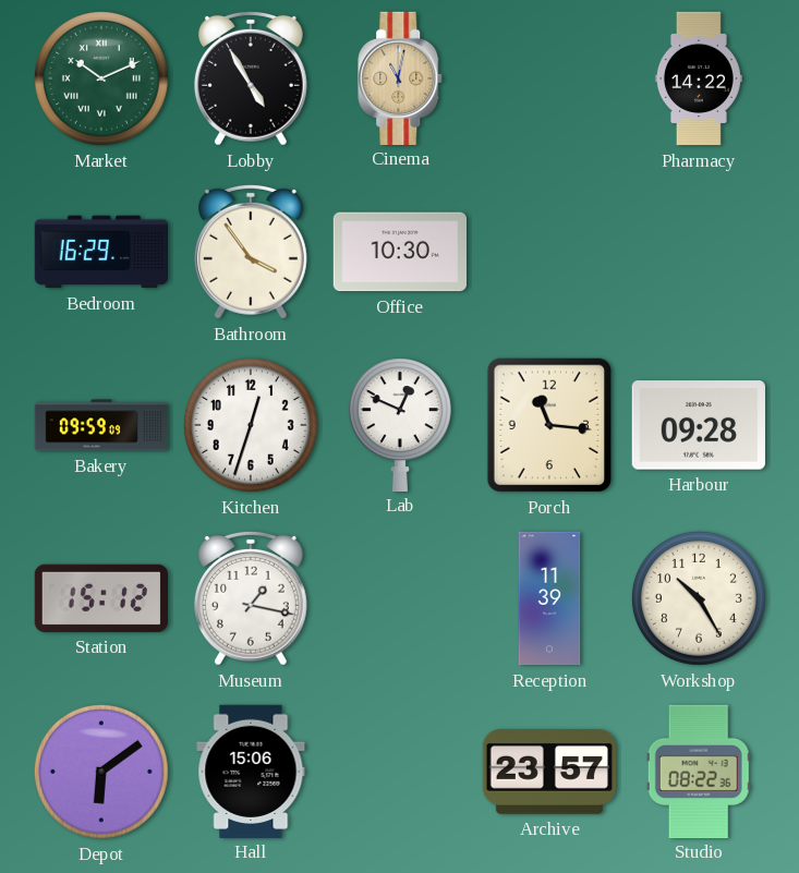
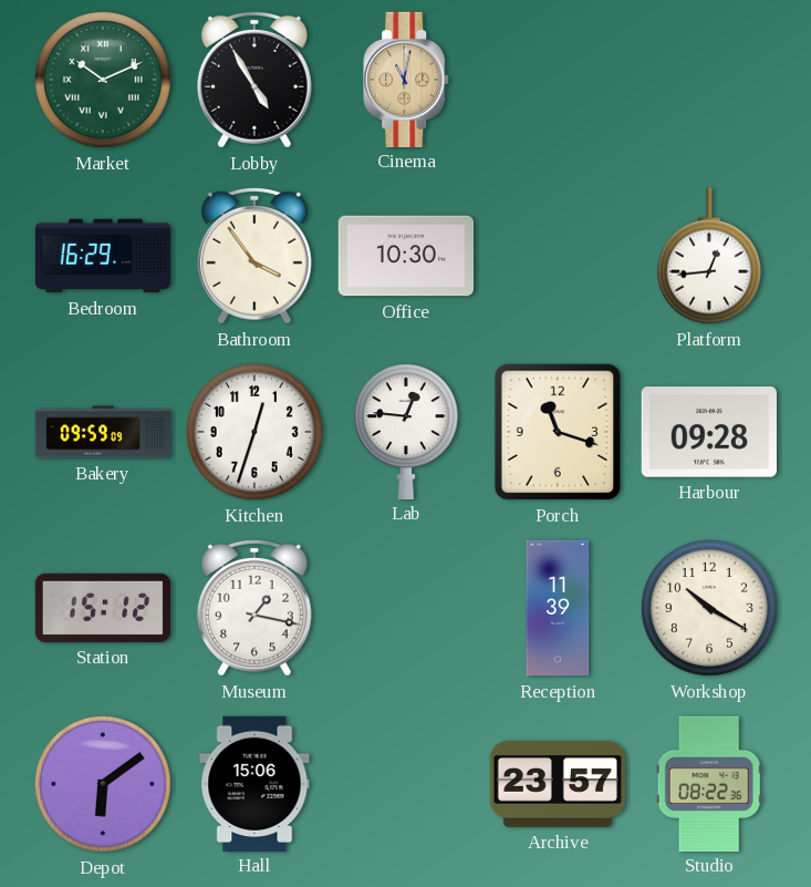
Pharmacy: 14:22 -> none
Platform: none -> 12:44
Lab: 12:49 -> 12:46
Porch: 11:16 -> 11:18
Workshop: 10:25 -> 10:20
